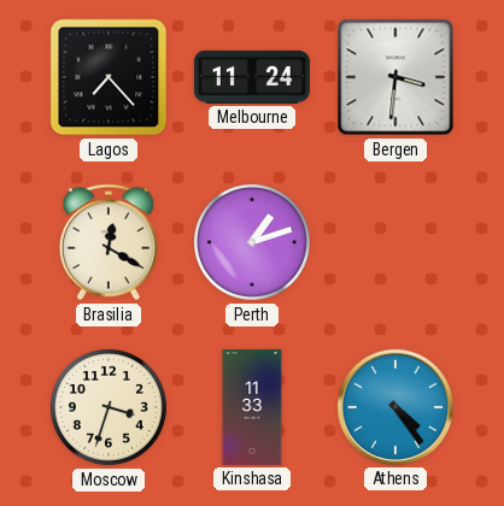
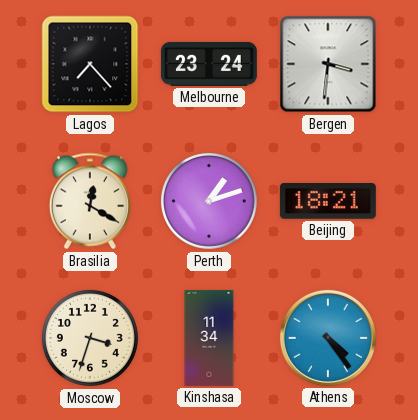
Melbourne: 11:24 -> 23:24
Beijing: none -> 18:21
Kinshasa: 11:33 -> 11:34
